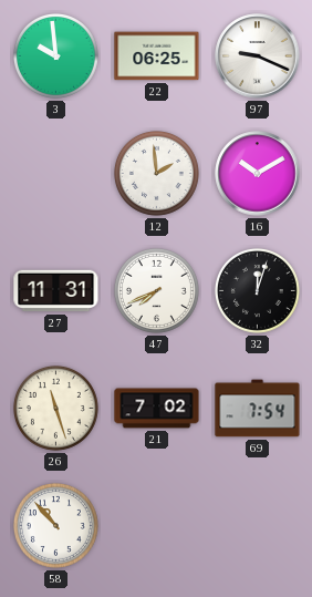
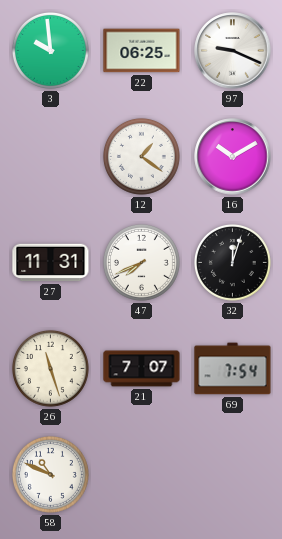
12: 1:59 -> 1:21
21: 7:02 -> 7:07
58: 10:53 -> 10:49
